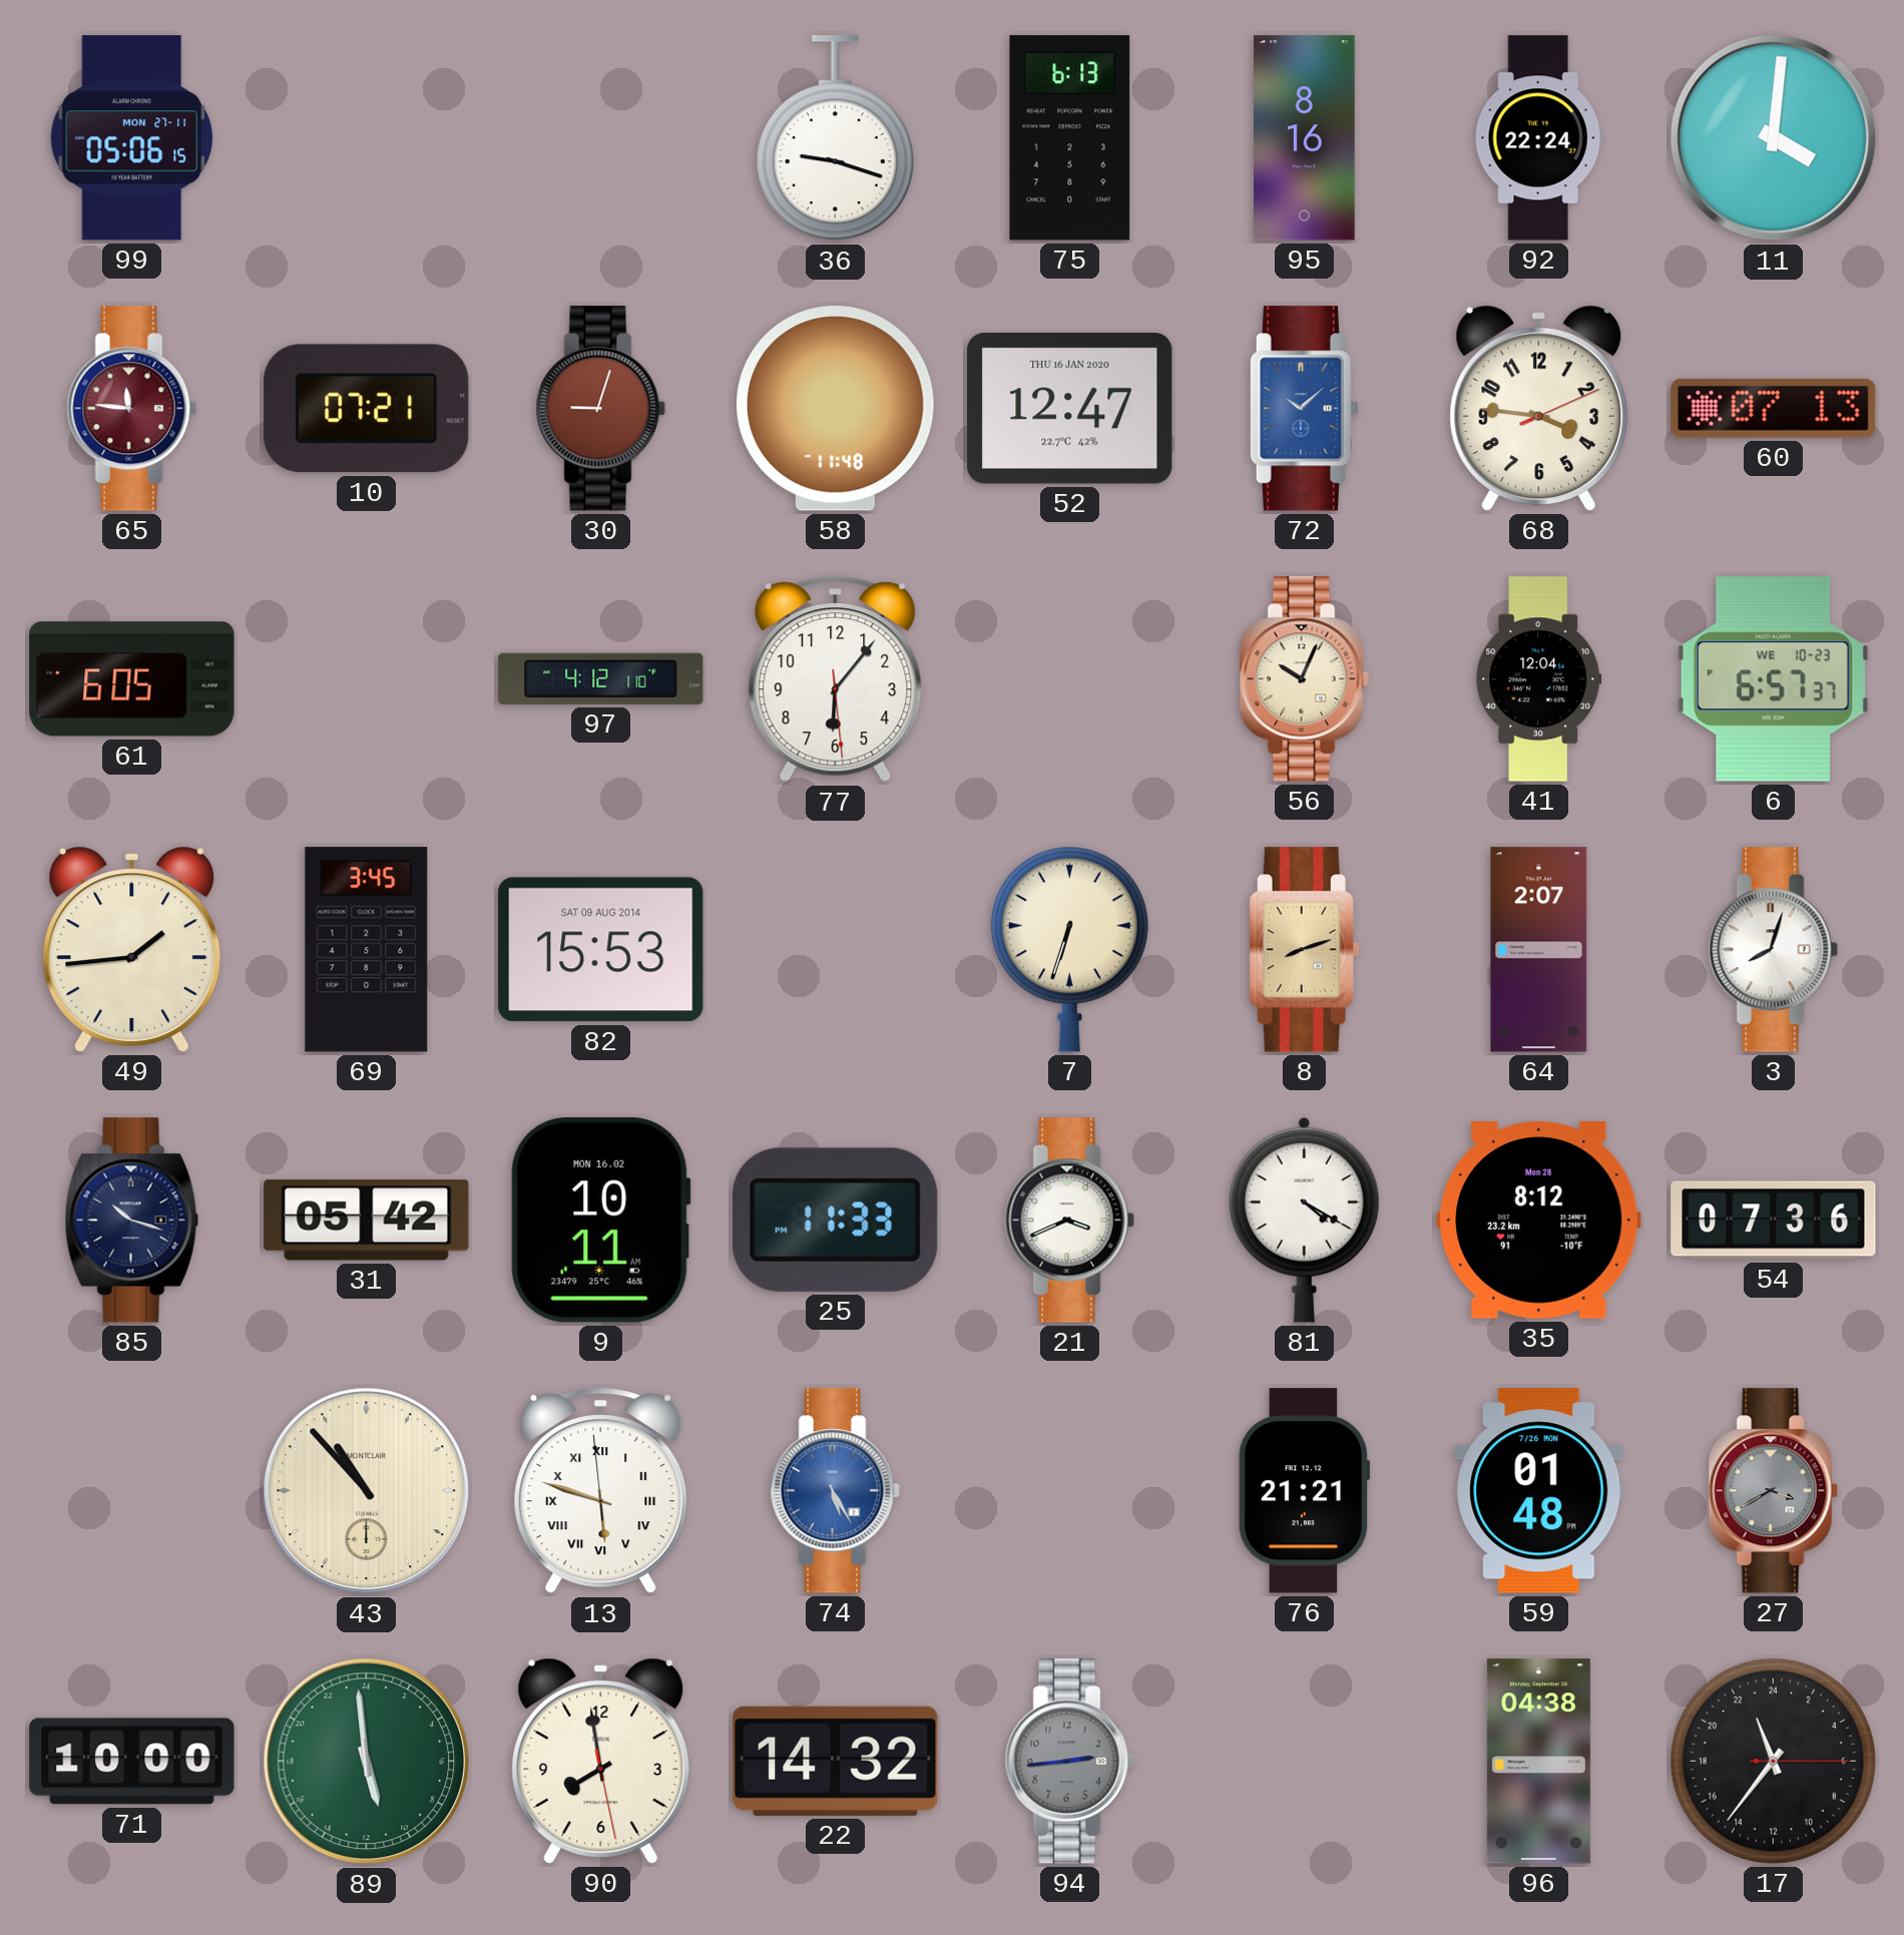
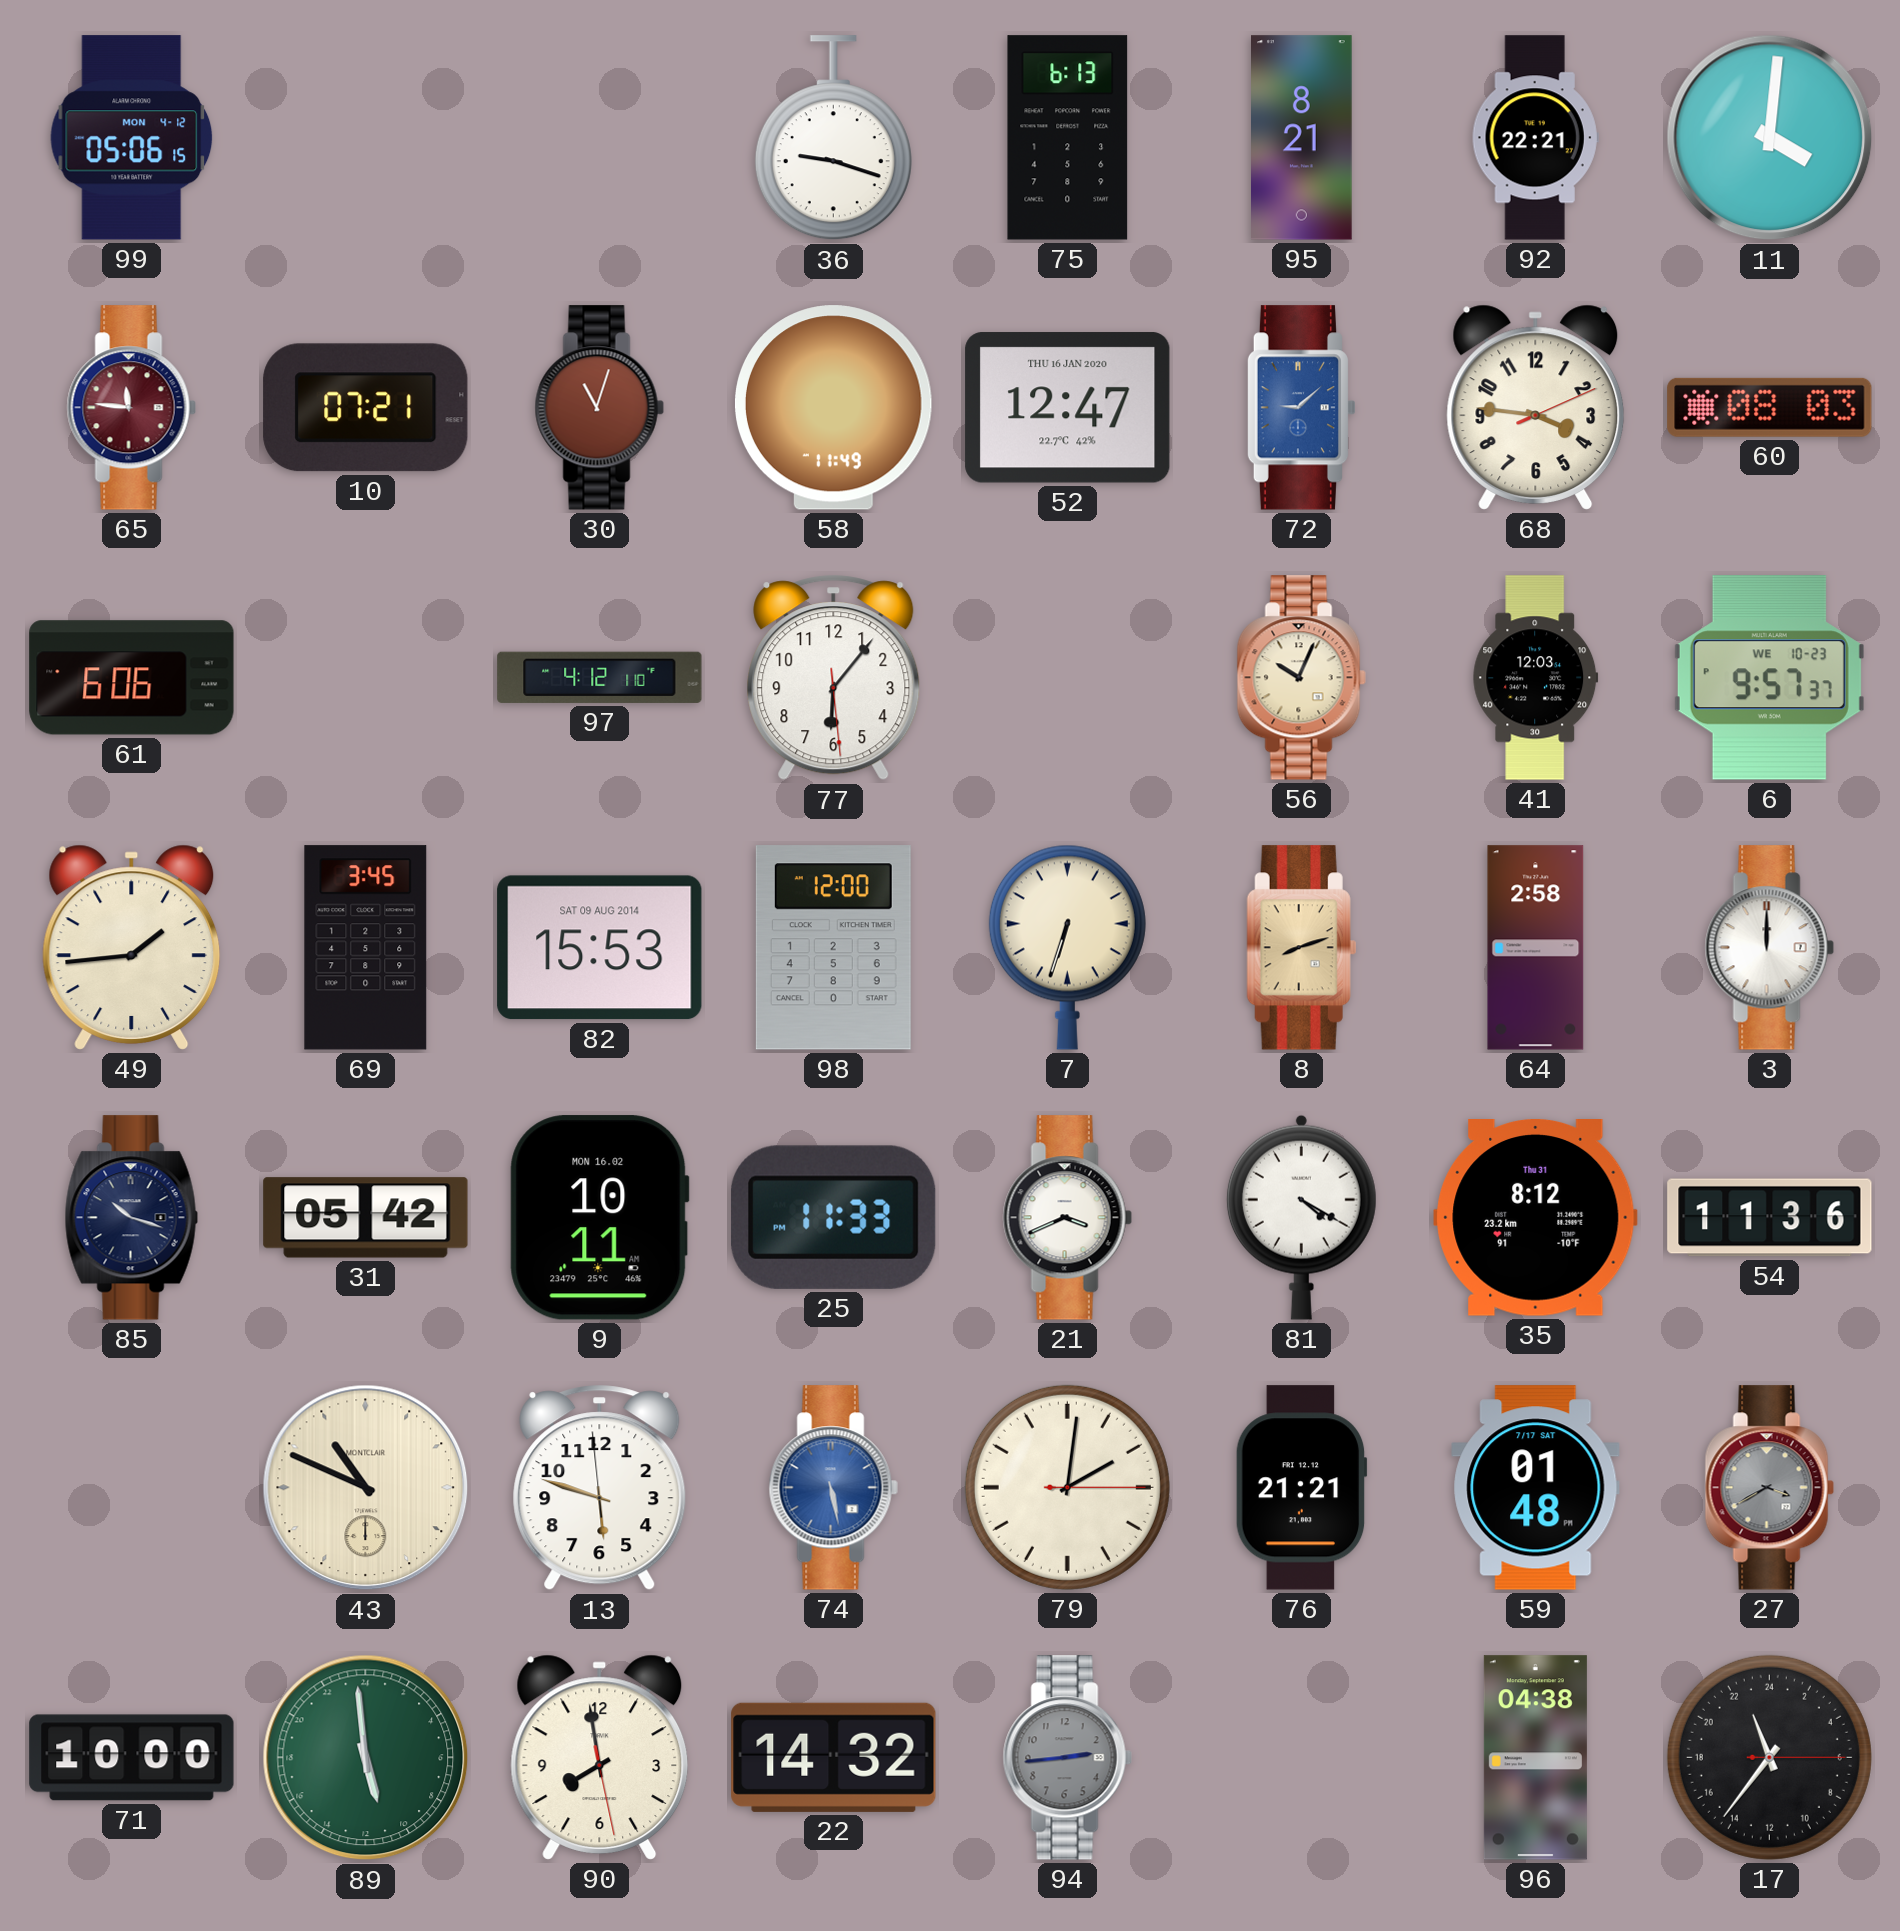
99 date: MON 27-11 -> MON 4-12
95: 8:16 -> 8:21
92: 22:24 -> 22:21
30: 9:03 -> 11:03
58: 11:48 -> 11:49
72: 10:08 -> 9:08
60: 07:13 -> 08:03
61: 6:05 -> 6:06
41: 12:04 -> 12:03
6: 6:57 -> 9:57
98: none -> 12:00
64: 2:07 -> 2:58
3: 8:03 -> 12:00
35 date: Mon 28 -> Thu 31
54: 07:36 -> 11:36
43: 10:53 -> 10:49
13 numerals: Roman -> Arabic
74: 5:25 -> 5:28
79: none -> 2:01
59 date: 7/26 MON -> 7/17 SAT
